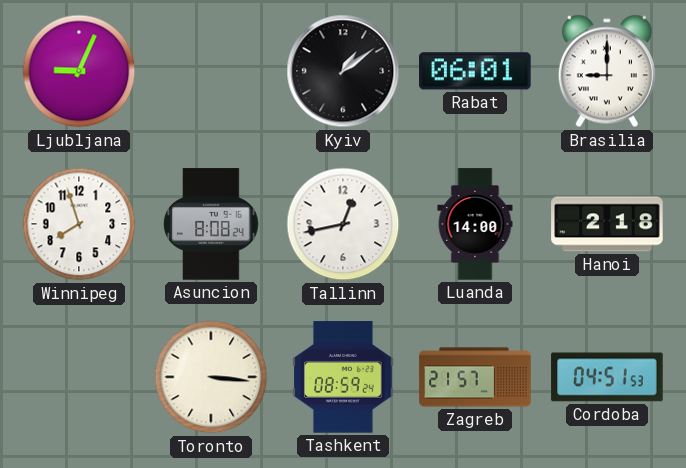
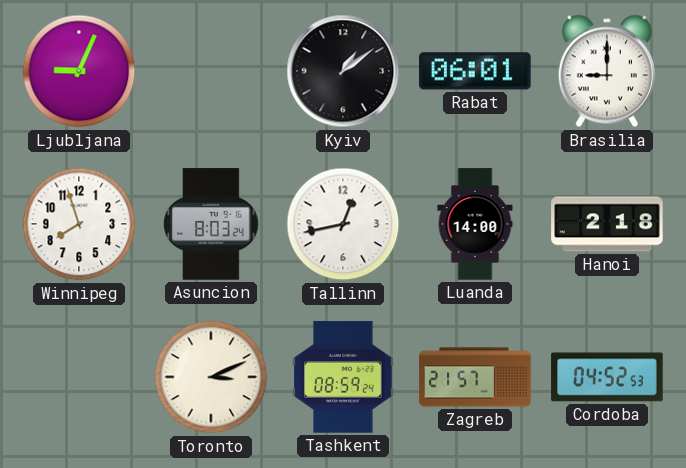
Asuncion: 8:08 -> 8:03
Toronto: 3:16 -> 3:11
Cordoba: 04:51 -> 04:52
